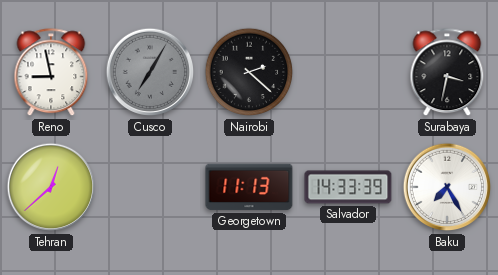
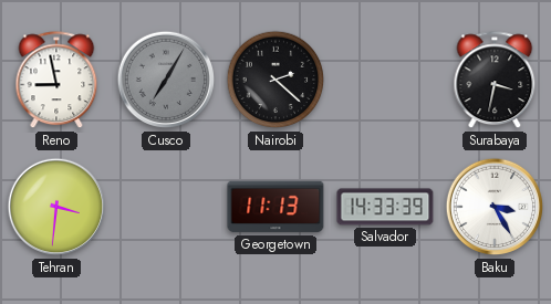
Tehran: 12:38 -> 3:31
Baku: 7:25 -> 3:25
